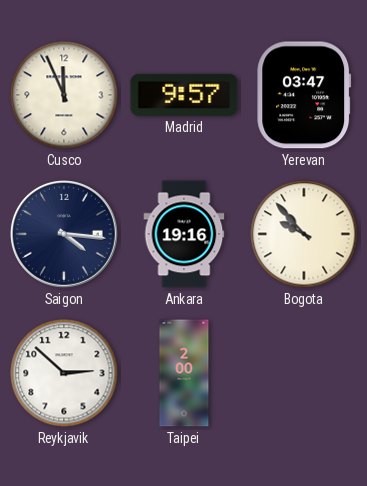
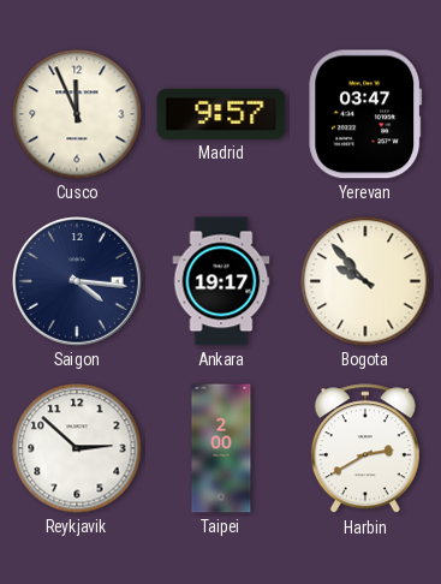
Ankara: 19:16 -> 19:17
Harbin: none -> 2:40
